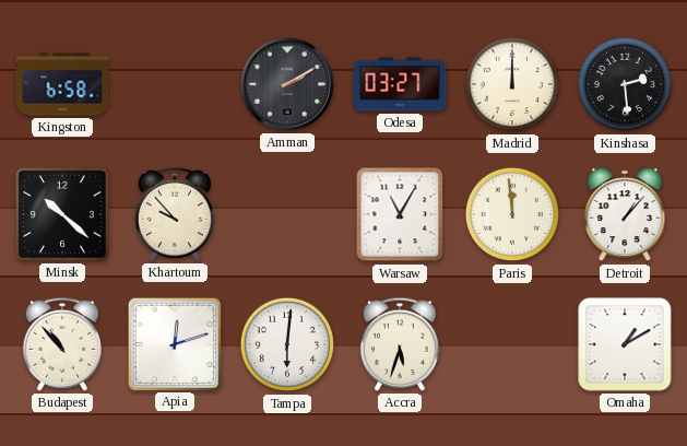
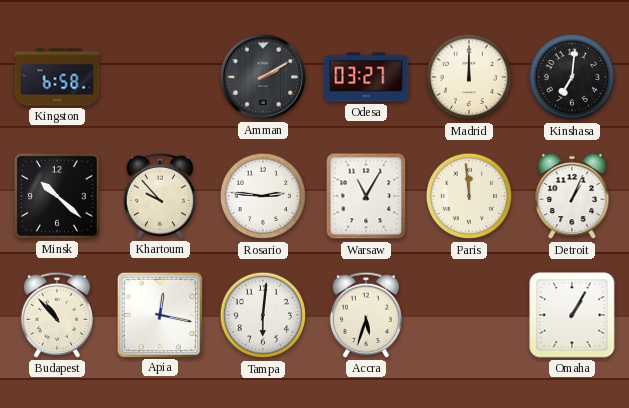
Kinshasa: 2:29 -> 7:01
Rosario: none -> 2:46
Detroit: 1:07 -> 1:04
Apia: 12:12 -> 12:17
Omaha: 1:10 -> 1:05
